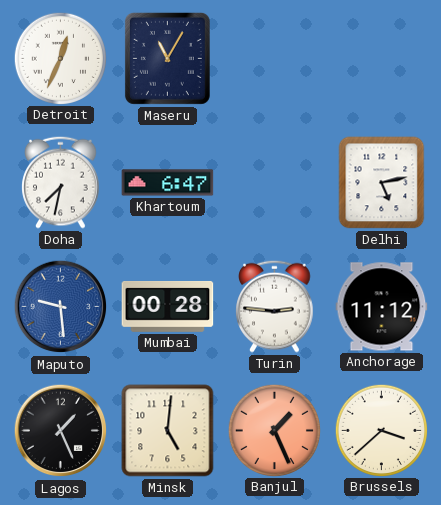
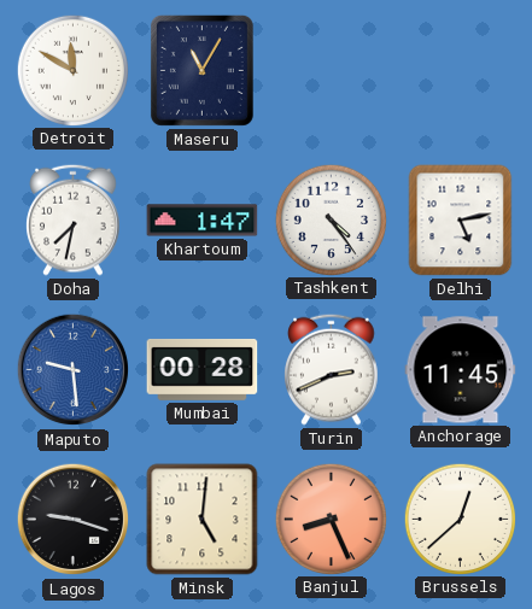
Detroit: 12:34 -> 11:50
Khartoum: 6:47 -> 1:47
Tashkent: none -> 4:24
Turin: 2:46 -> 2:41
Anchorage: 11:12 -> 11:45
Lagos: 1:26 -> 9:18
Banjul: 1:26 -> 8:26
Brussels: 3:38 -> 12:38
